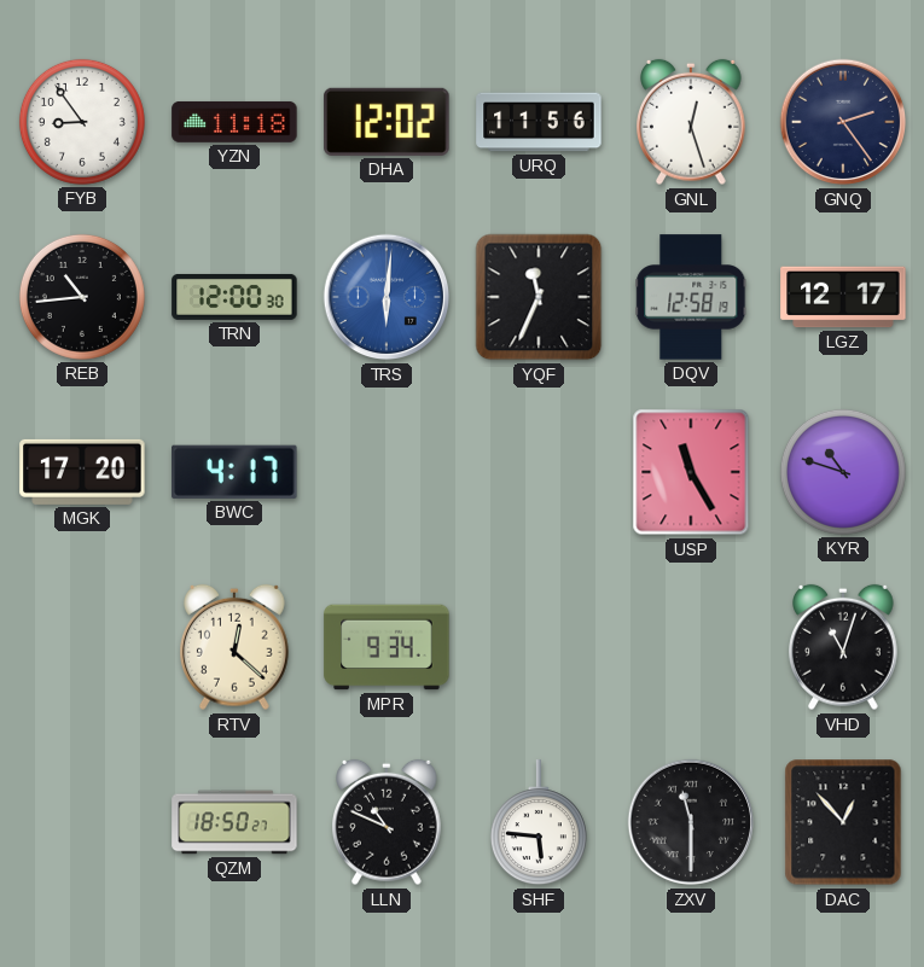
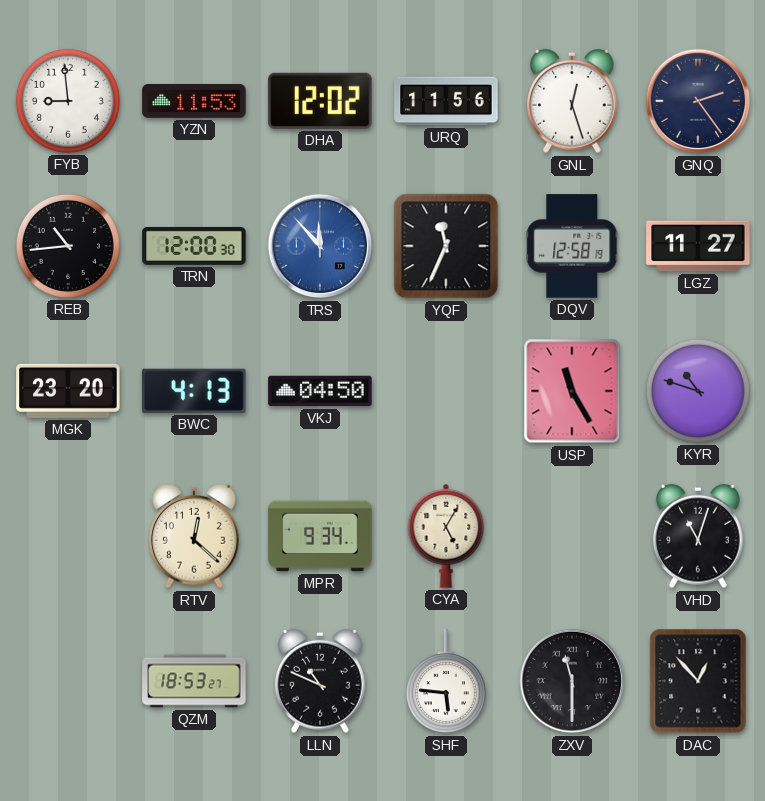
FYB: 8:54 -> 8:59
YZN: 11:18 -> 11:53
TRS: 6:01 -> 11:53
LGZ: 12:17 -> 11:27
MGK: 17:20 -> 23:20
BWC: 4:17 -> 4:13
VKJ: none -> 04:50
CYA: none -> 5:05
QZM: 18:50 -> 18:53
